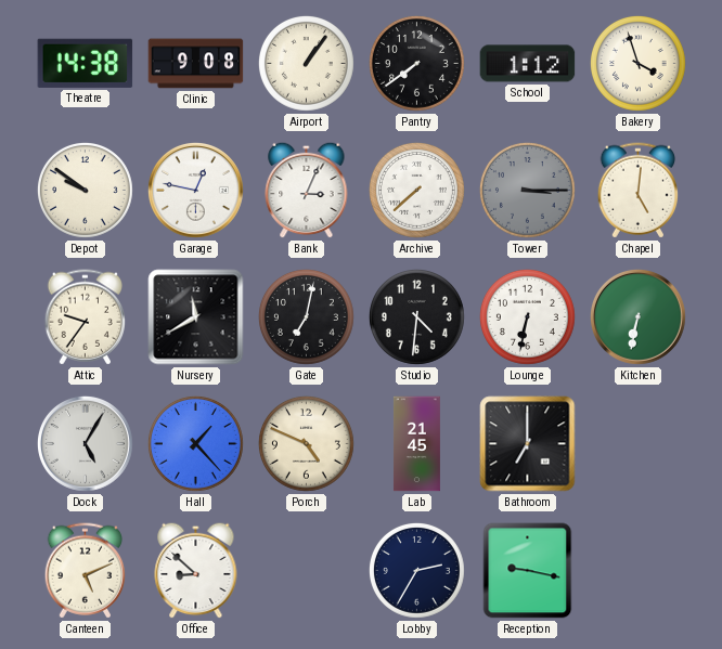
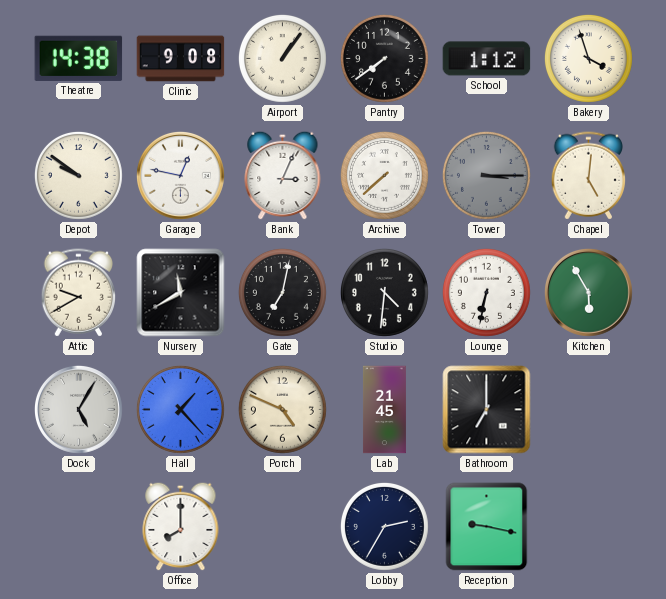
Attic: 9:36 -> 9:40
Kitchen: 6:32 -> 5:55
Canteen: 5:11 -> none
Office: 8:52 -> 8:00
